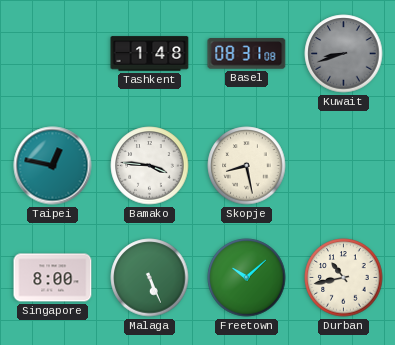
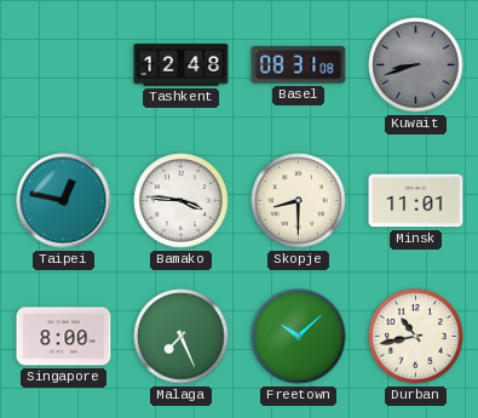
Tashkent: 1:48 -> 12:48
Skopje: 8:28 -> 8:30
Minsk: none -> 11:01
Malaga: 5:26 -> 7:26
